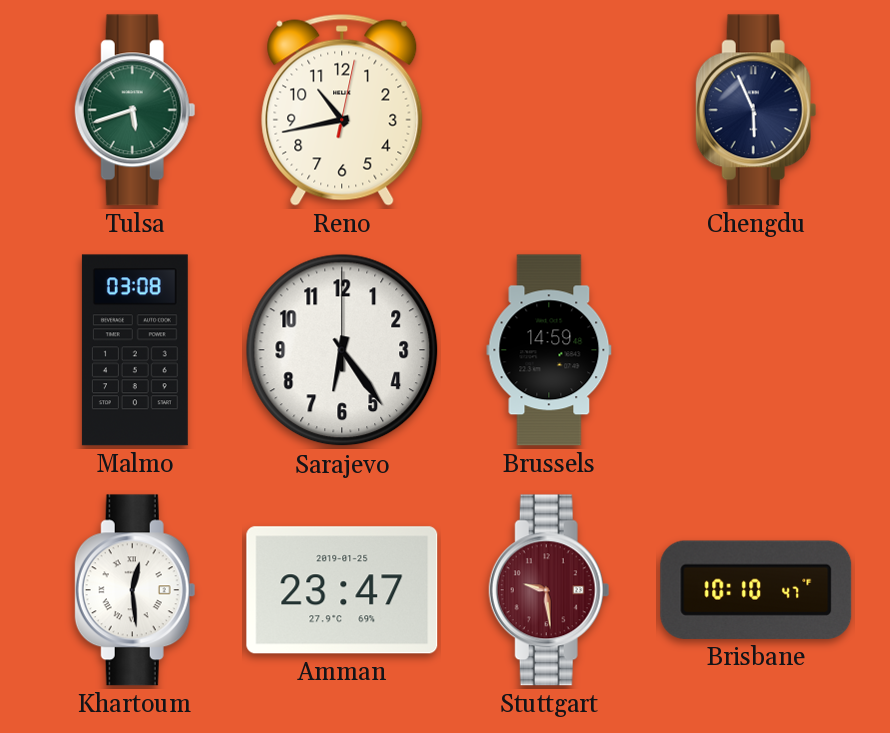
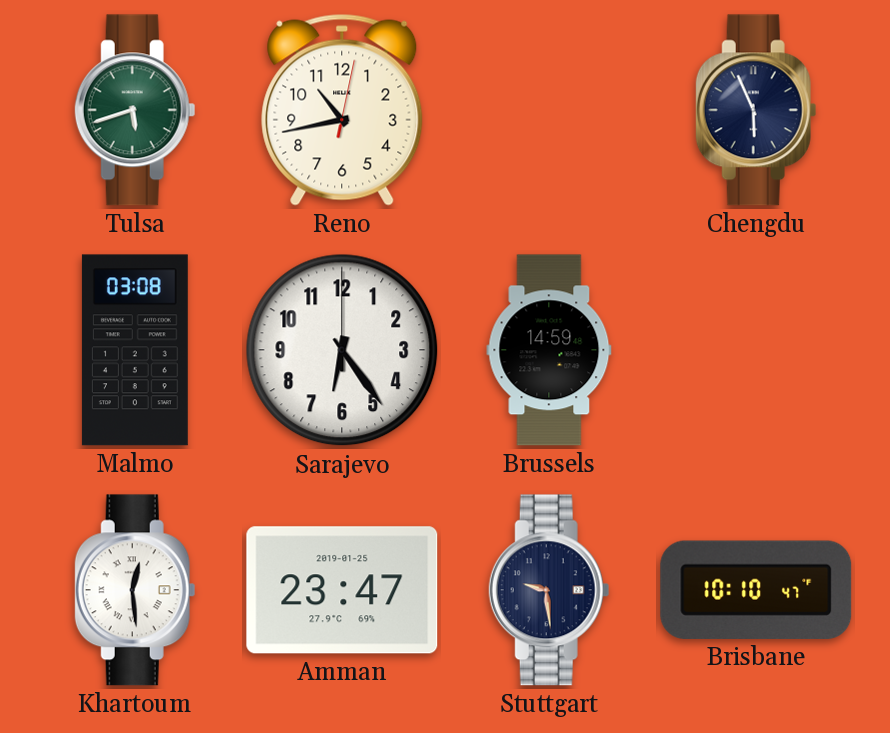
Stuttgart dial: burgundy -> navy
